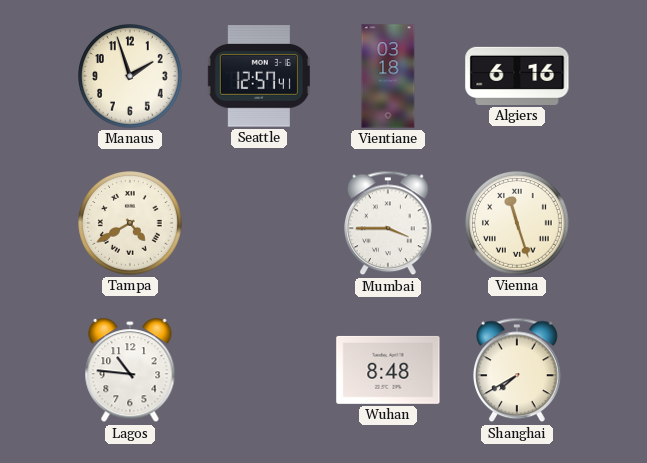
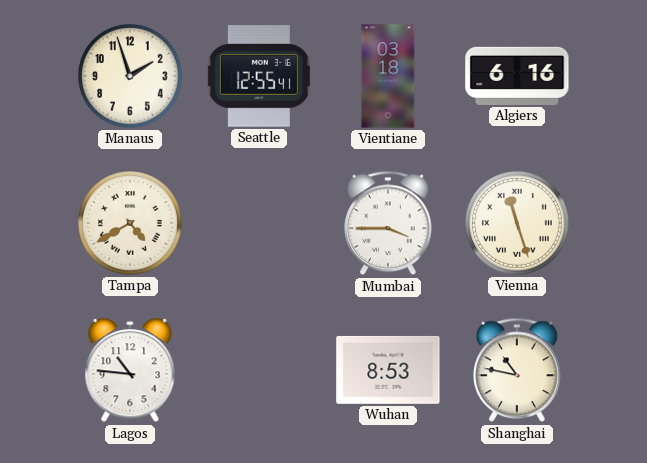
Seattle: 12:57 -> 12:55
Wuhan: 8:48 -> 8:53
Shanghai: 7:40 -> 10:47
